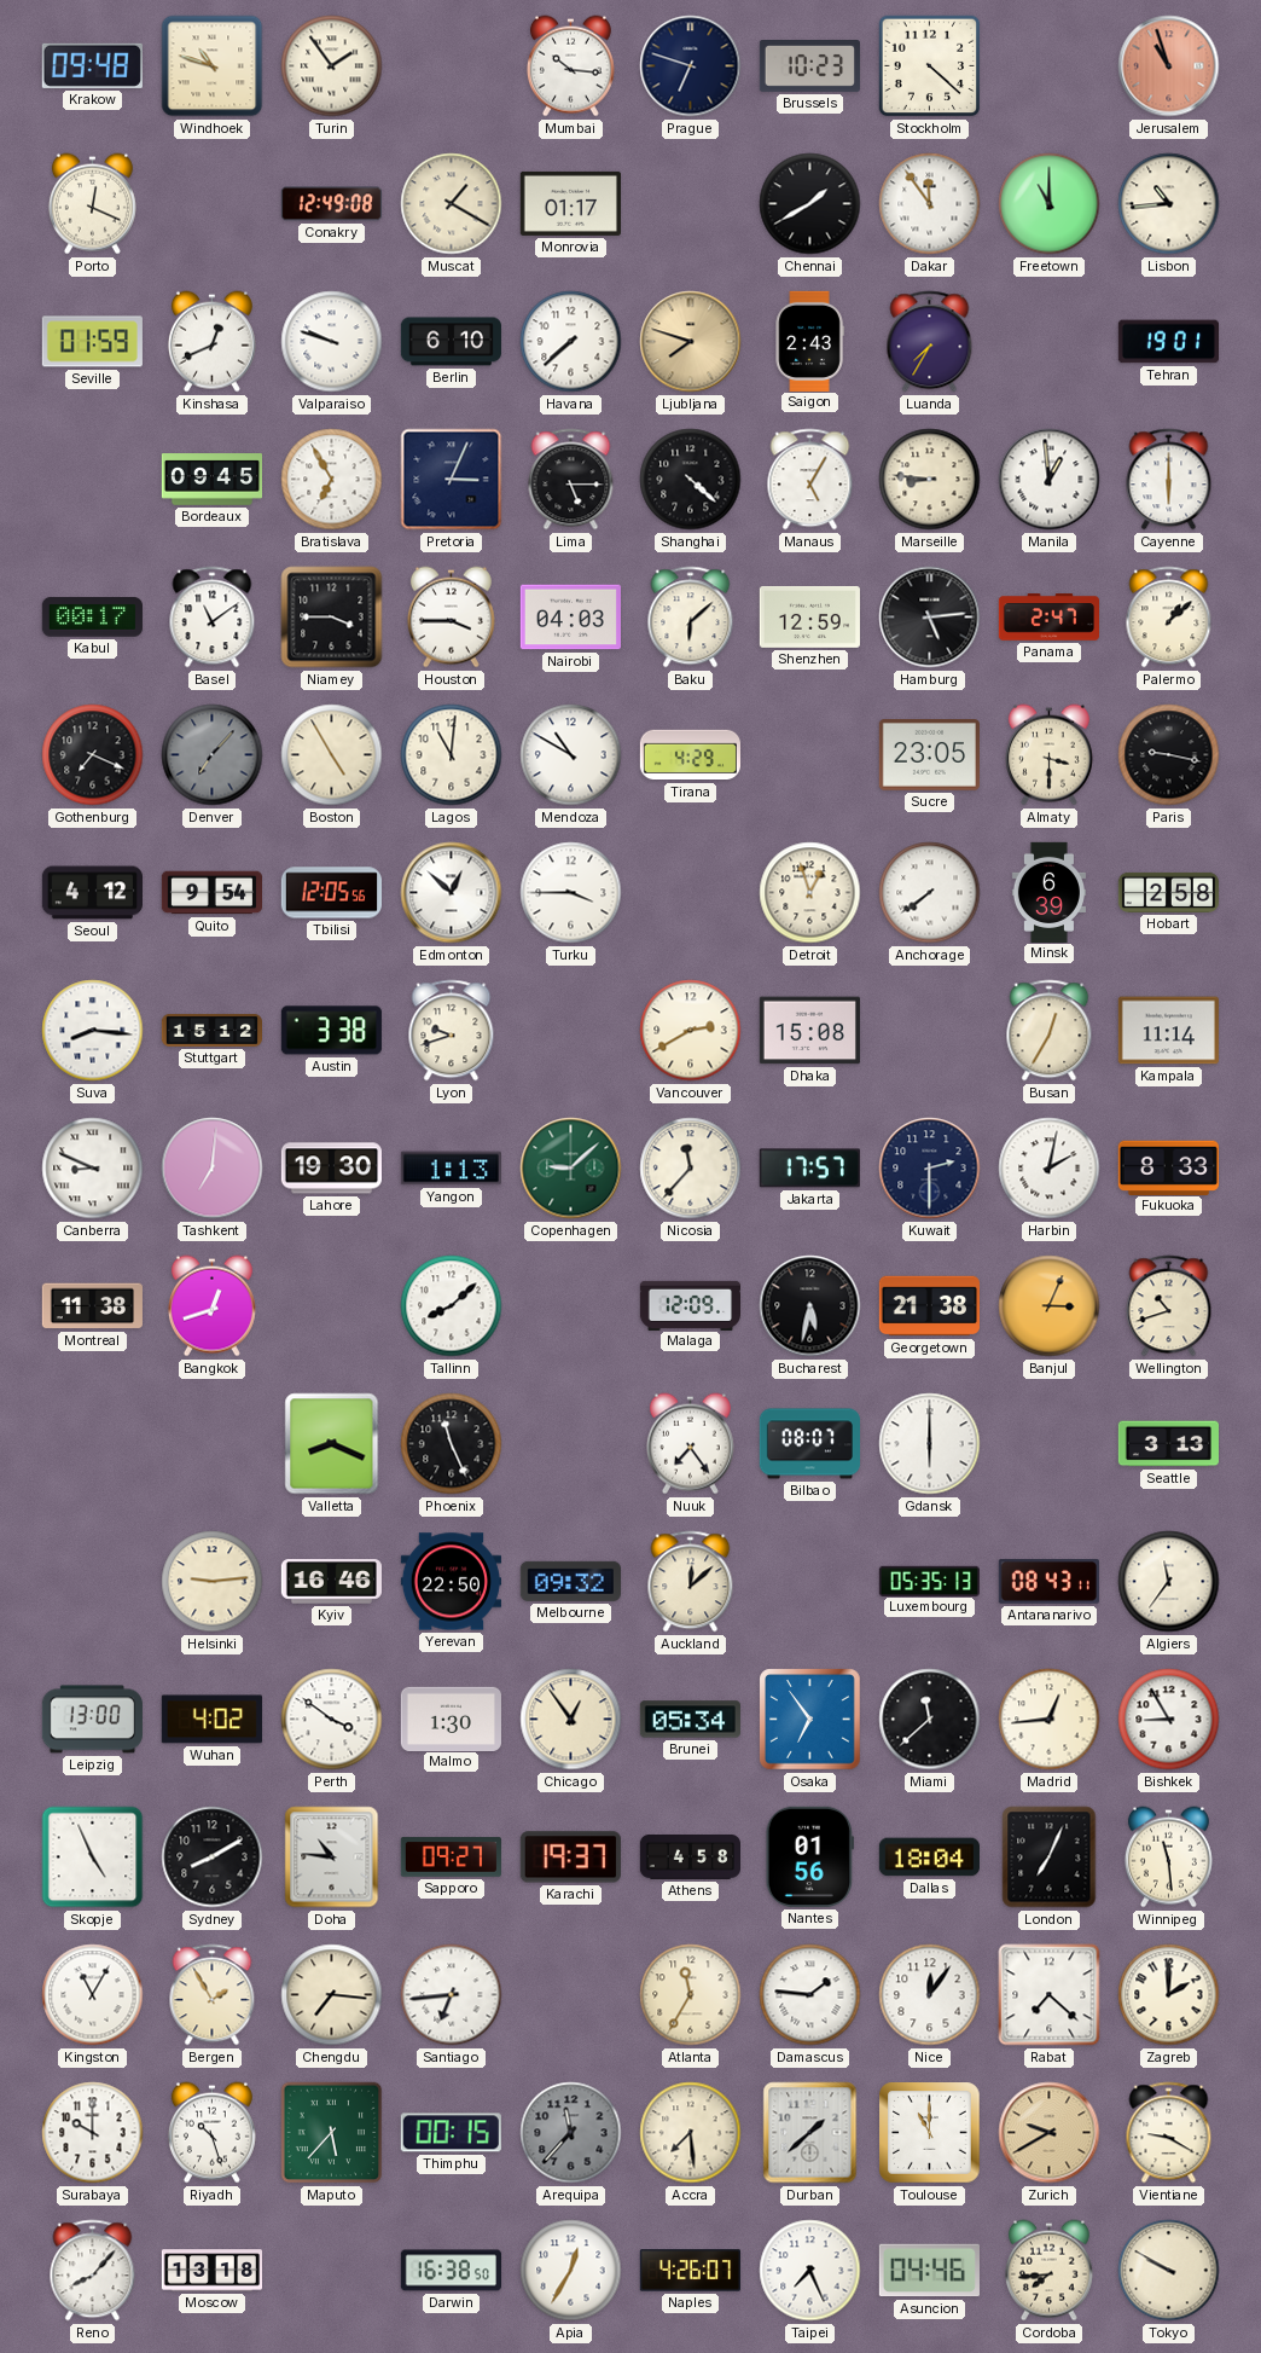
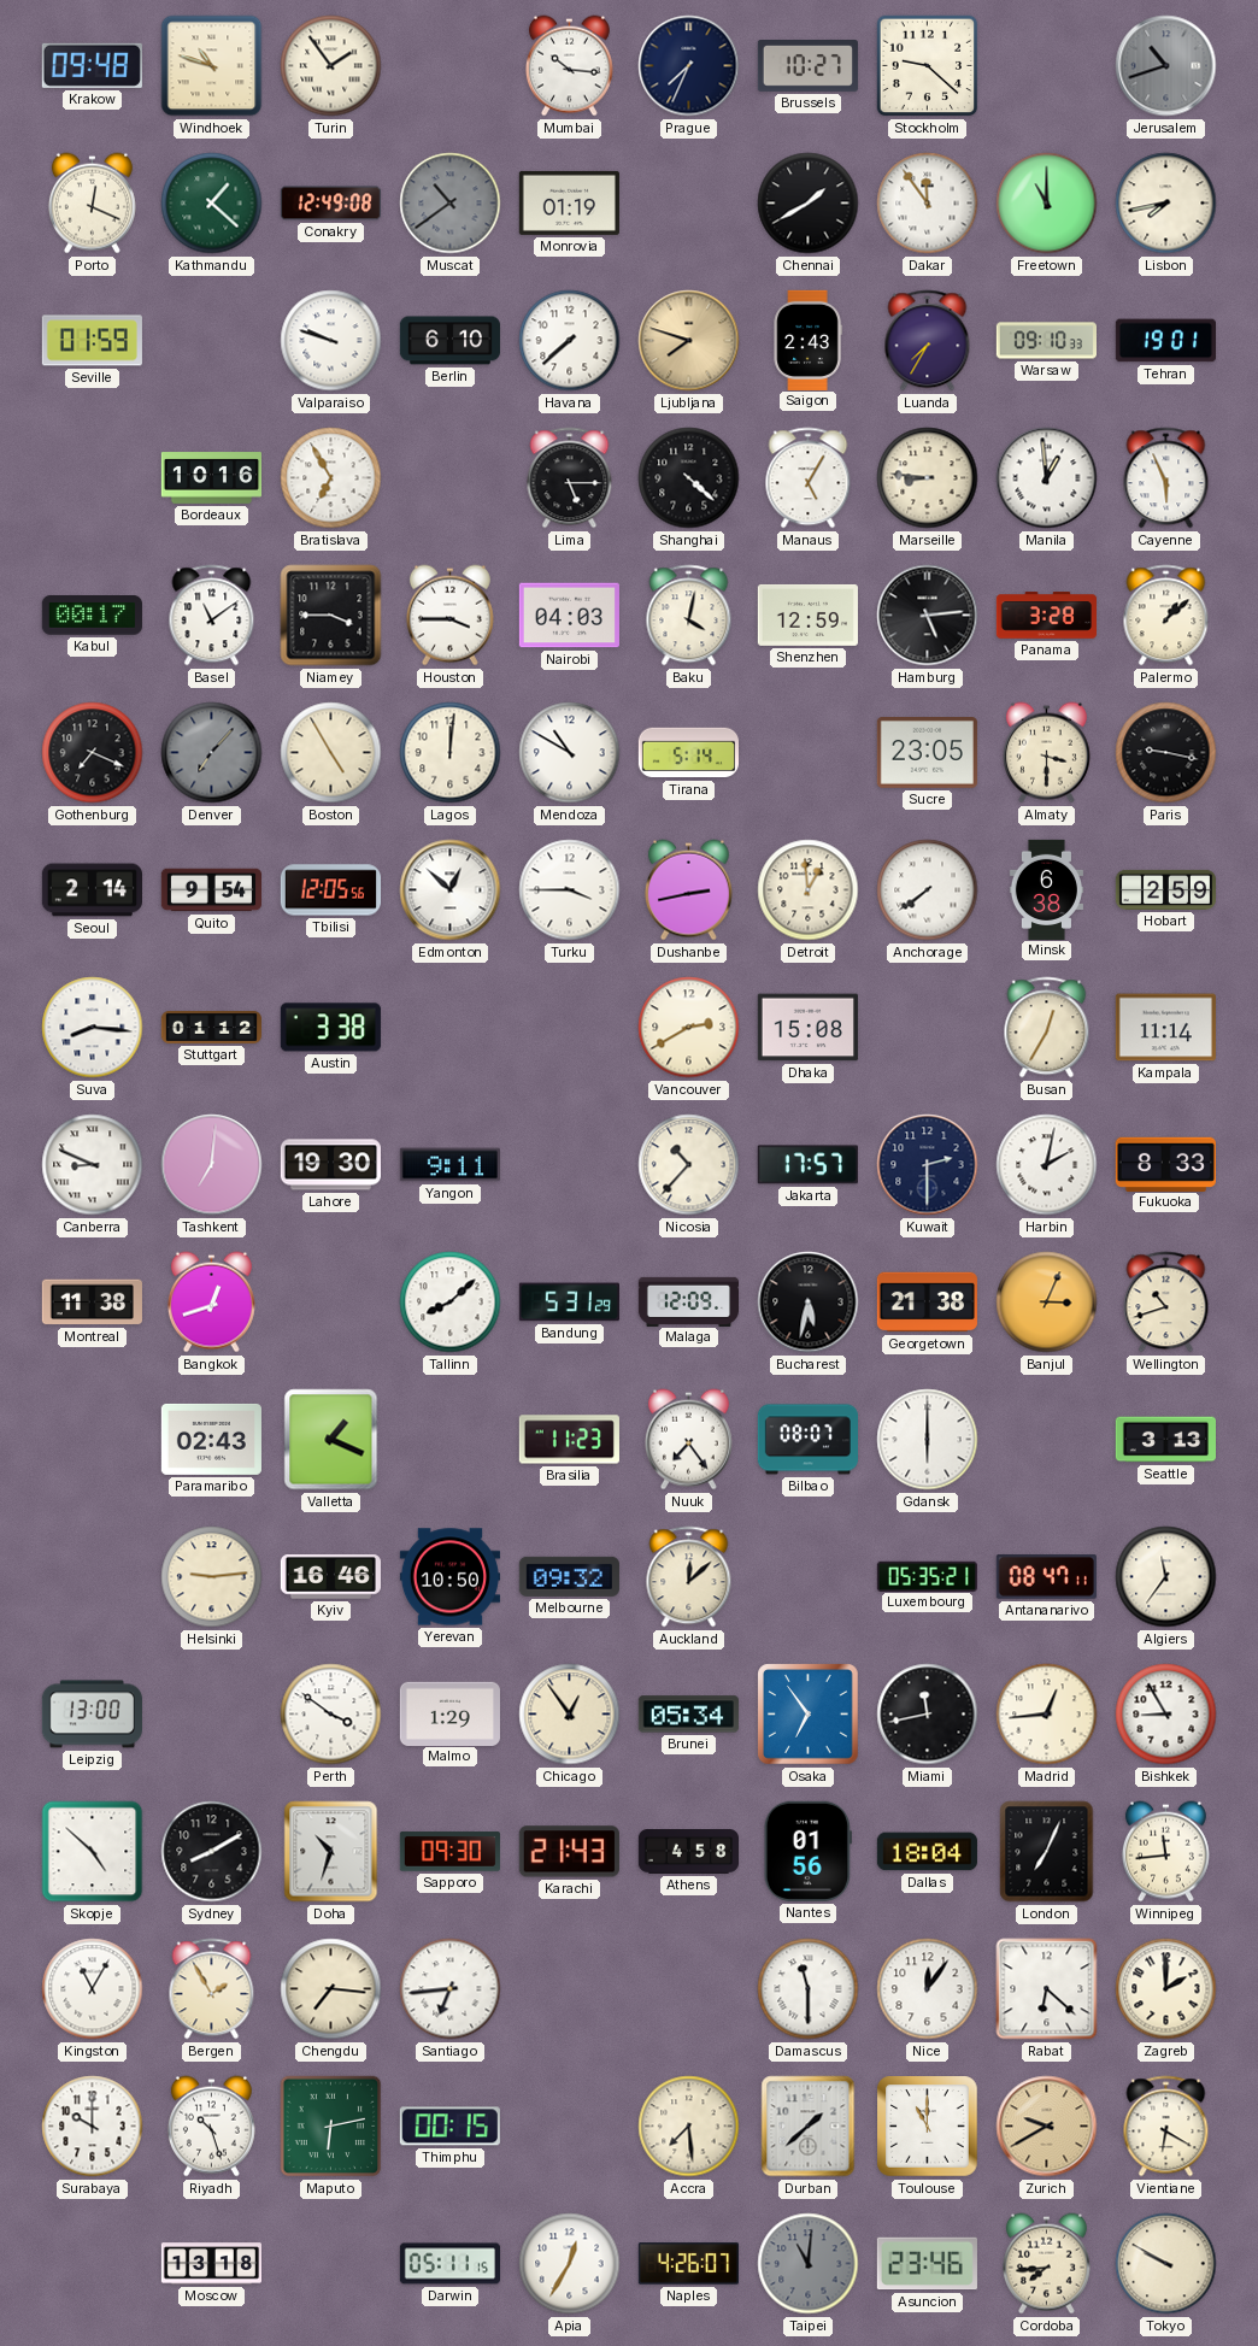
Prague: 6:48 -> 7:34
Brussels: 10:23 -> 10:27
Stockholm: 4:22 -> 9:22
Jerusalem: 10:57 -> 10:42
Jerusalem dial: salmon -> grey
Kathmandu: none -> 1:22
Muscat: 1:20 -> 10:39
Muscat dial: cream -> grey
Monrovia: 01:17 -> 01:19
Lisbon: 10:44 -> 7:43
Kinshasa: 12:41 -> none
Warsaw: none -> 09:10
Bordeaux: 09:45 -> 10:16
Pretoria: 3:04 -> none
Cayenne: 6:00 -> 5:56
Baku: 6:08 -> 4:02
Panama: 2:47 -> 3:28
Lagos: 11:01 -> 12:01
Tirana: 4:29 -> 5:14
Seoul: 4:12 -> 2:14
Dushanbe: none -> 2:43
Detroit: 12:57 -> 12:59
Minsk: 6:39 -> 6:38
Hobart: 2:58 -> 2:59
Stuttgart: 15:12 -> 01:12
Lyon: 9:42 -> none
Yangon: 1:13 -> 9:11
Copenhagen: 9:08 -> none
Nicosia: 11:37 -> 10:37
Bandung: none -> 5:31
Paramaribo: none -> 02:43
Valletta: 8:19 -> 1:19
Phoenix: 11:26 -> none
Brasilia: none -> 11:23
Yerevan: 22:50 -> 10:50
Luxembourg: 05:35:13 -> 05:35:21
Antananarivo: 08:43 -> 08:47
Wuhan: 4:02 -> none
Malmo: 1:30 -> 1:29
Miami: 11:38 -> 11:43
Skopje: 4:56 -> 4:52
Doha: 10:46 -> 10:33
Sapporo: 09:27 -> 09:30
Karachi: 19:37 -> 21:43
Winnipeg: 11:29 -> 11:44
Atlanta: 11:35 -> none
Damascus: 1:46 -> 11:30
Rabat: 7:22 -> 6:22
Maputo: 5:37 -> 6:13
Arequipa: 11:37 -> none
Vientiane: 9:20 -> 6:20
Reno: 8:07 -> none
Darwin: 16:38 -> 05:11
Taipei: 7:26 -> 11:01
Taipei dial: white -> grey
Asuncion: 04:46 -> 23:46
